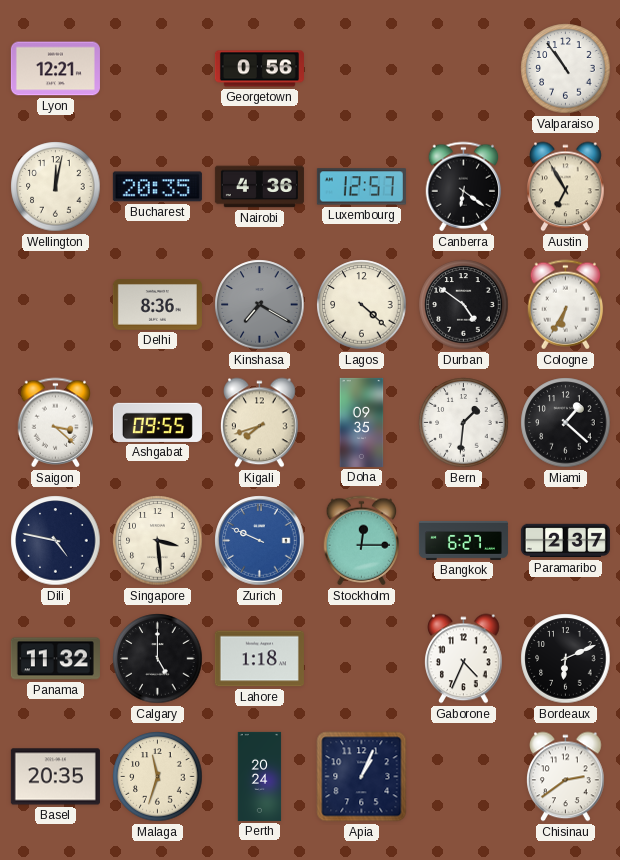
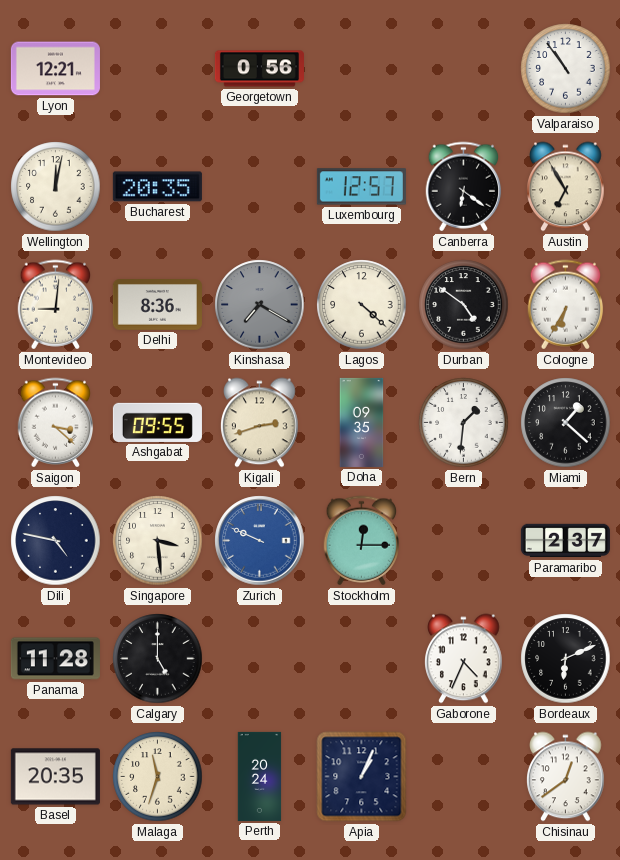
Nairobi: 4:36 -> none
Montevideo: none -> 9:01
Kigali: 7:42 -> 2:42
Bangkok: 6:27 -> none
Panama: 11:32 -> 11:28
Lahore: 1:18 -> none
Chisinau: 2:39 -> 12:39
